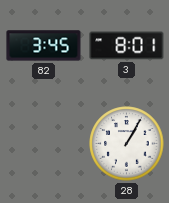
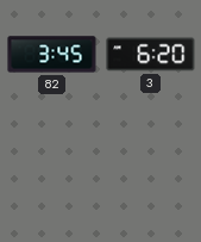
3: 8:01 -> 6:20
28: 1:05 -> none
